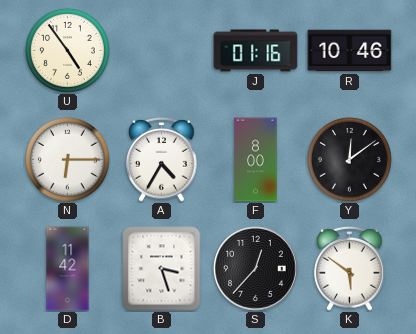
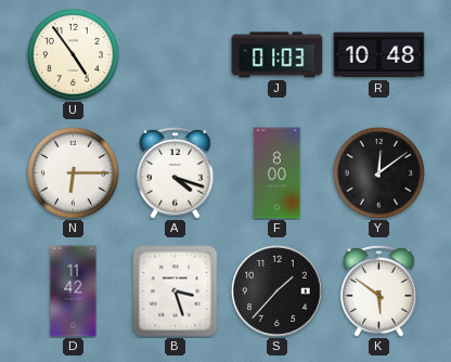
J: 01:16 -> 01:03
R: 10:46 -> 10:48
A: 4:35 -> 4:18
S: 12:37 -> 1:37
